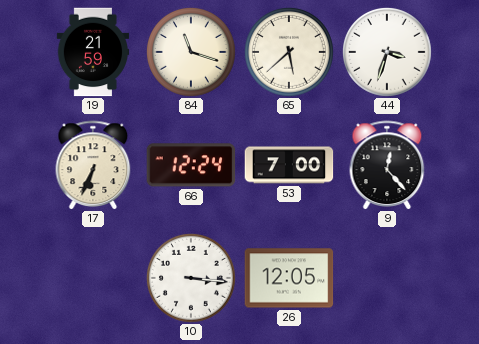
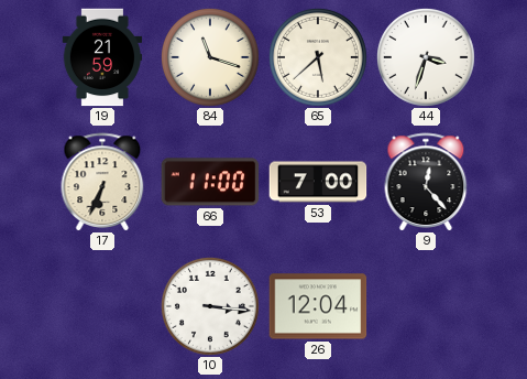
66: 12:24 -> 11:00
26: 12:05 -> 12:04
